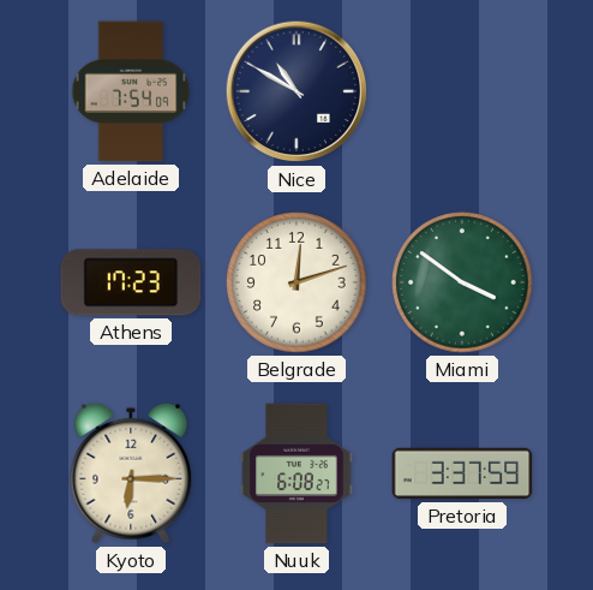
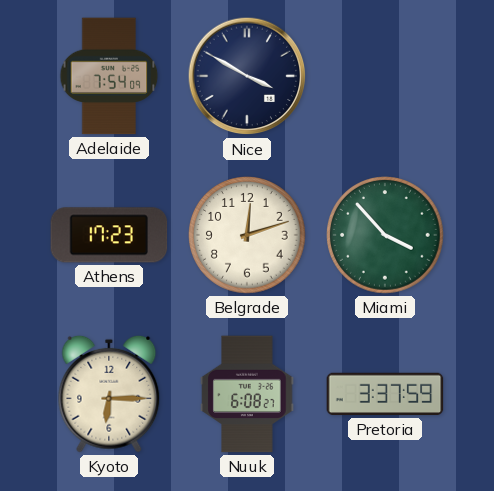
Nice: 10:50 -> 3:50
Miami: 3:51 -> 3:53
